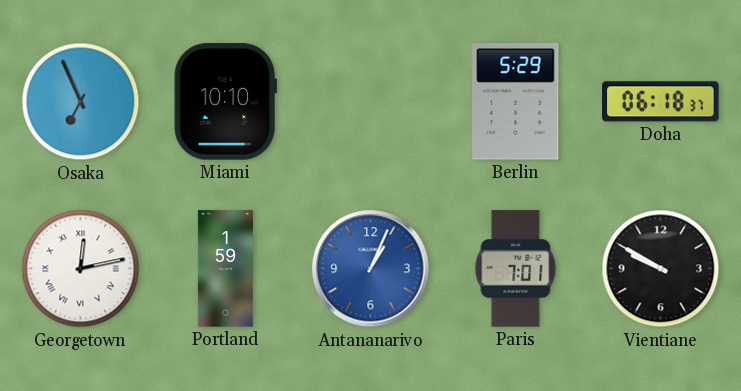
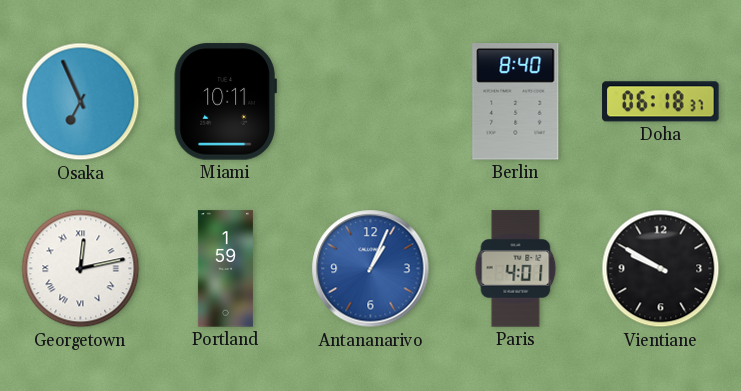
Miami: 10:10 -> 10:11
Berlin: 5:29 -> 8:40
Paris: 7:01 -> 4:01
